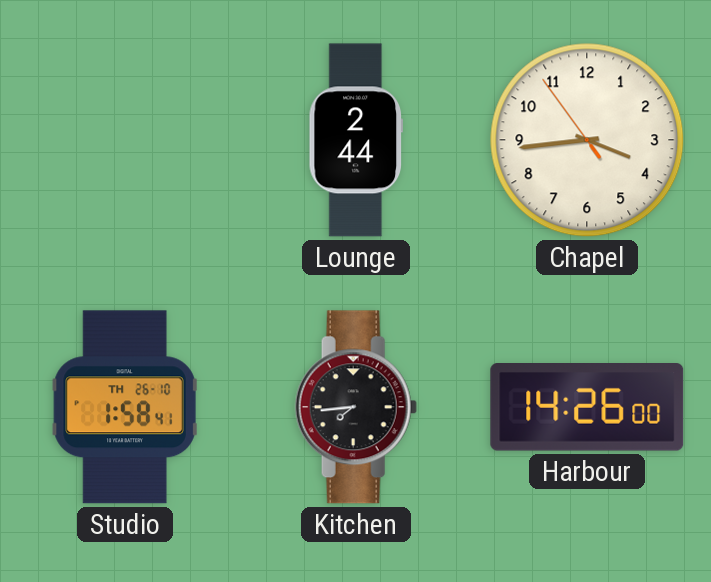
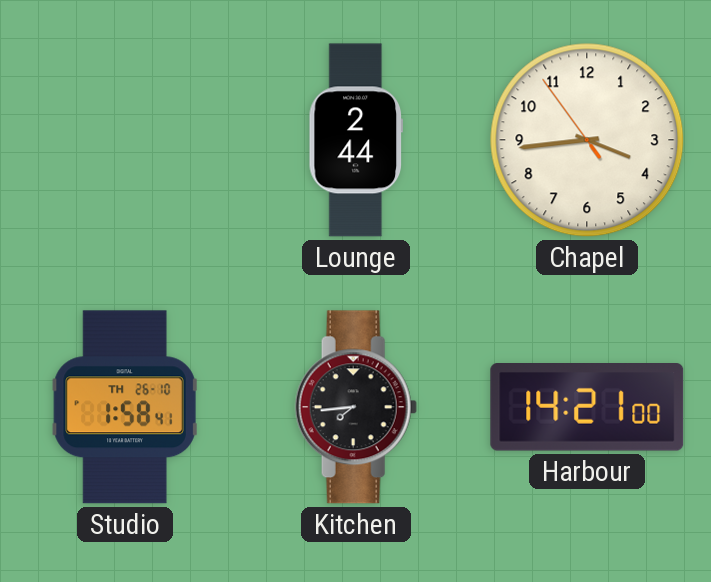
Harbour: 14:26 -> 14:21
